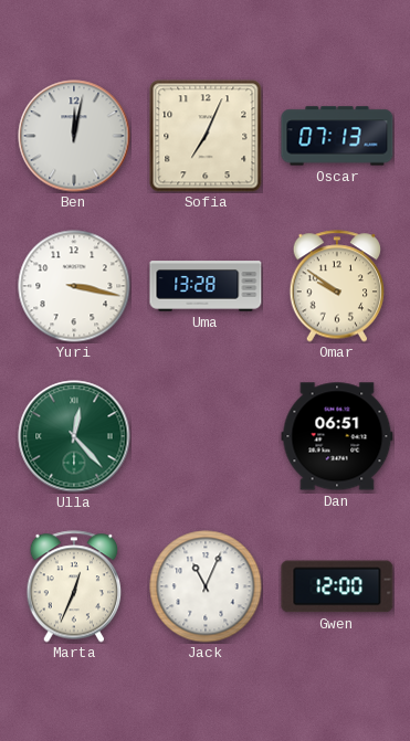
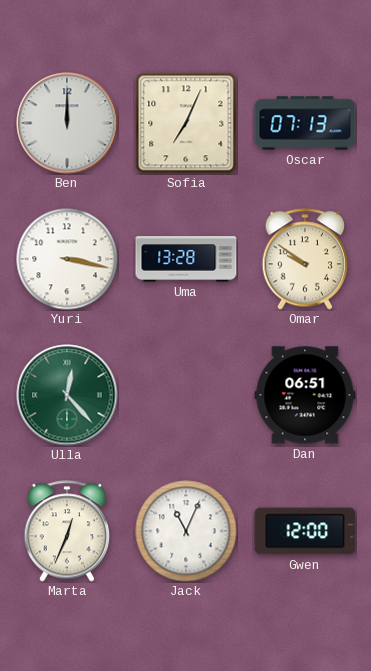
Ben: 12:02 -> 12:00
